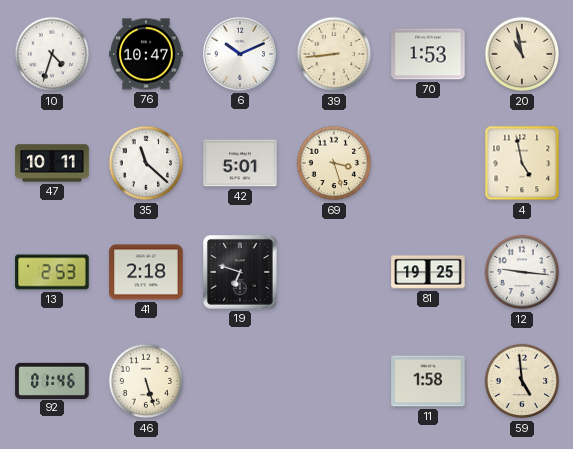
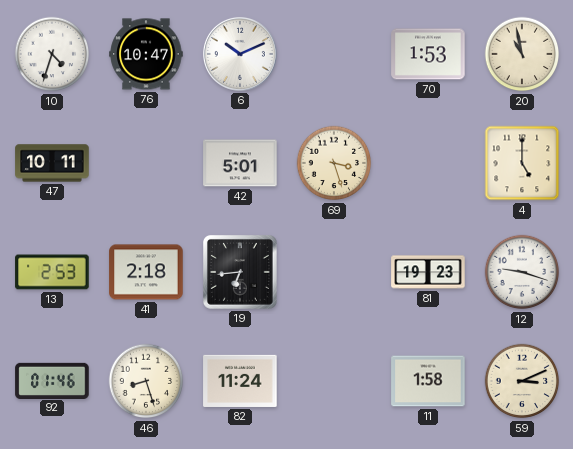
39: 8:44 -> none
35: 11:22 -> none
4: 4:58 -> 5:00
19: 6:48 -> 6:44
81: 19:25 -> 19:23
12: 9:16 -> 9:18
46: 5:27 -> 8:27
82: none -> 11:24
59: 4:59 -> 3:11
